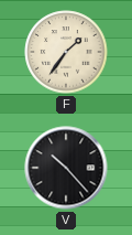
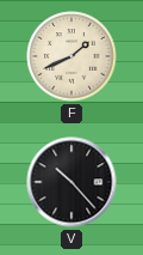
F: 1:36 -> 1:41
